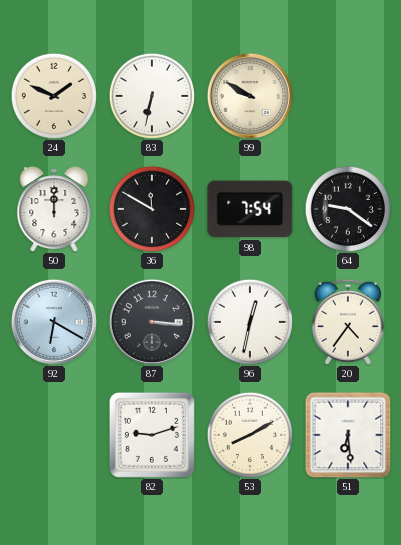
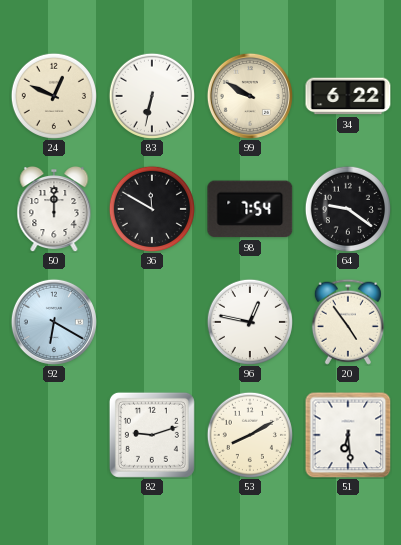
24: 1:49 -> 12:49
34: none -> 6:22
87: 3:16 -> none
96: 12:32 -> 12:47
20: 4:36 -> 4:54
